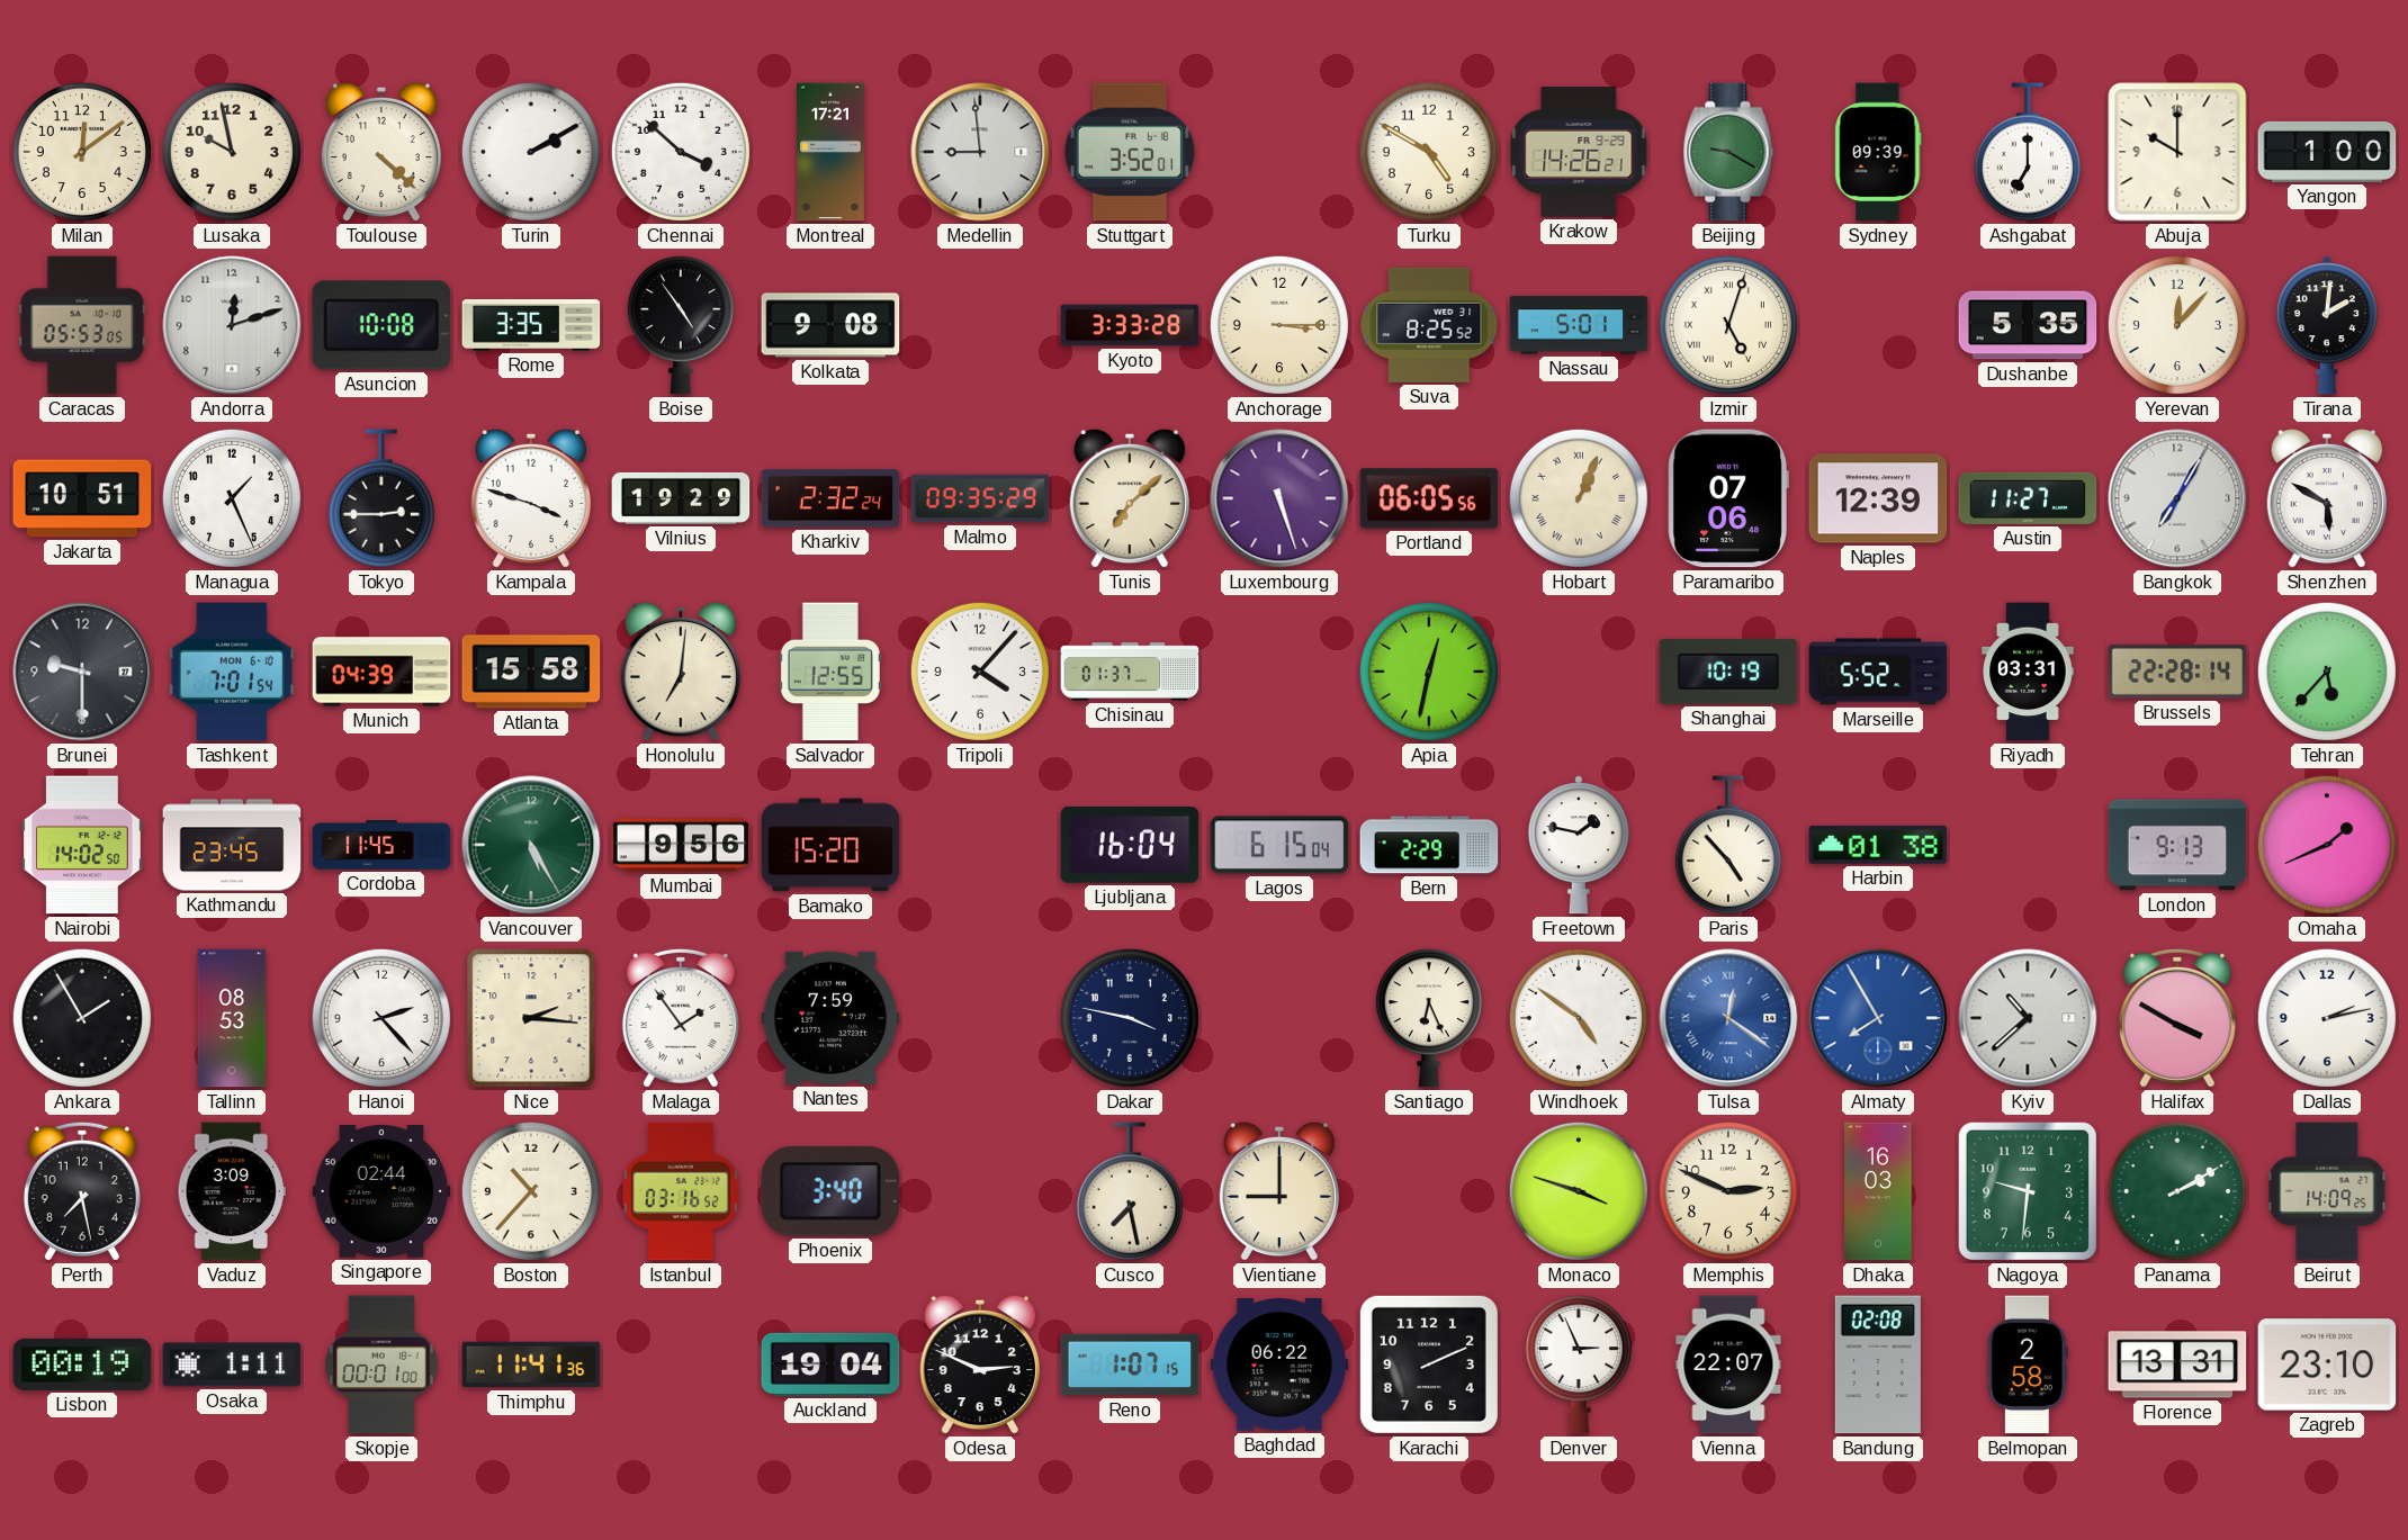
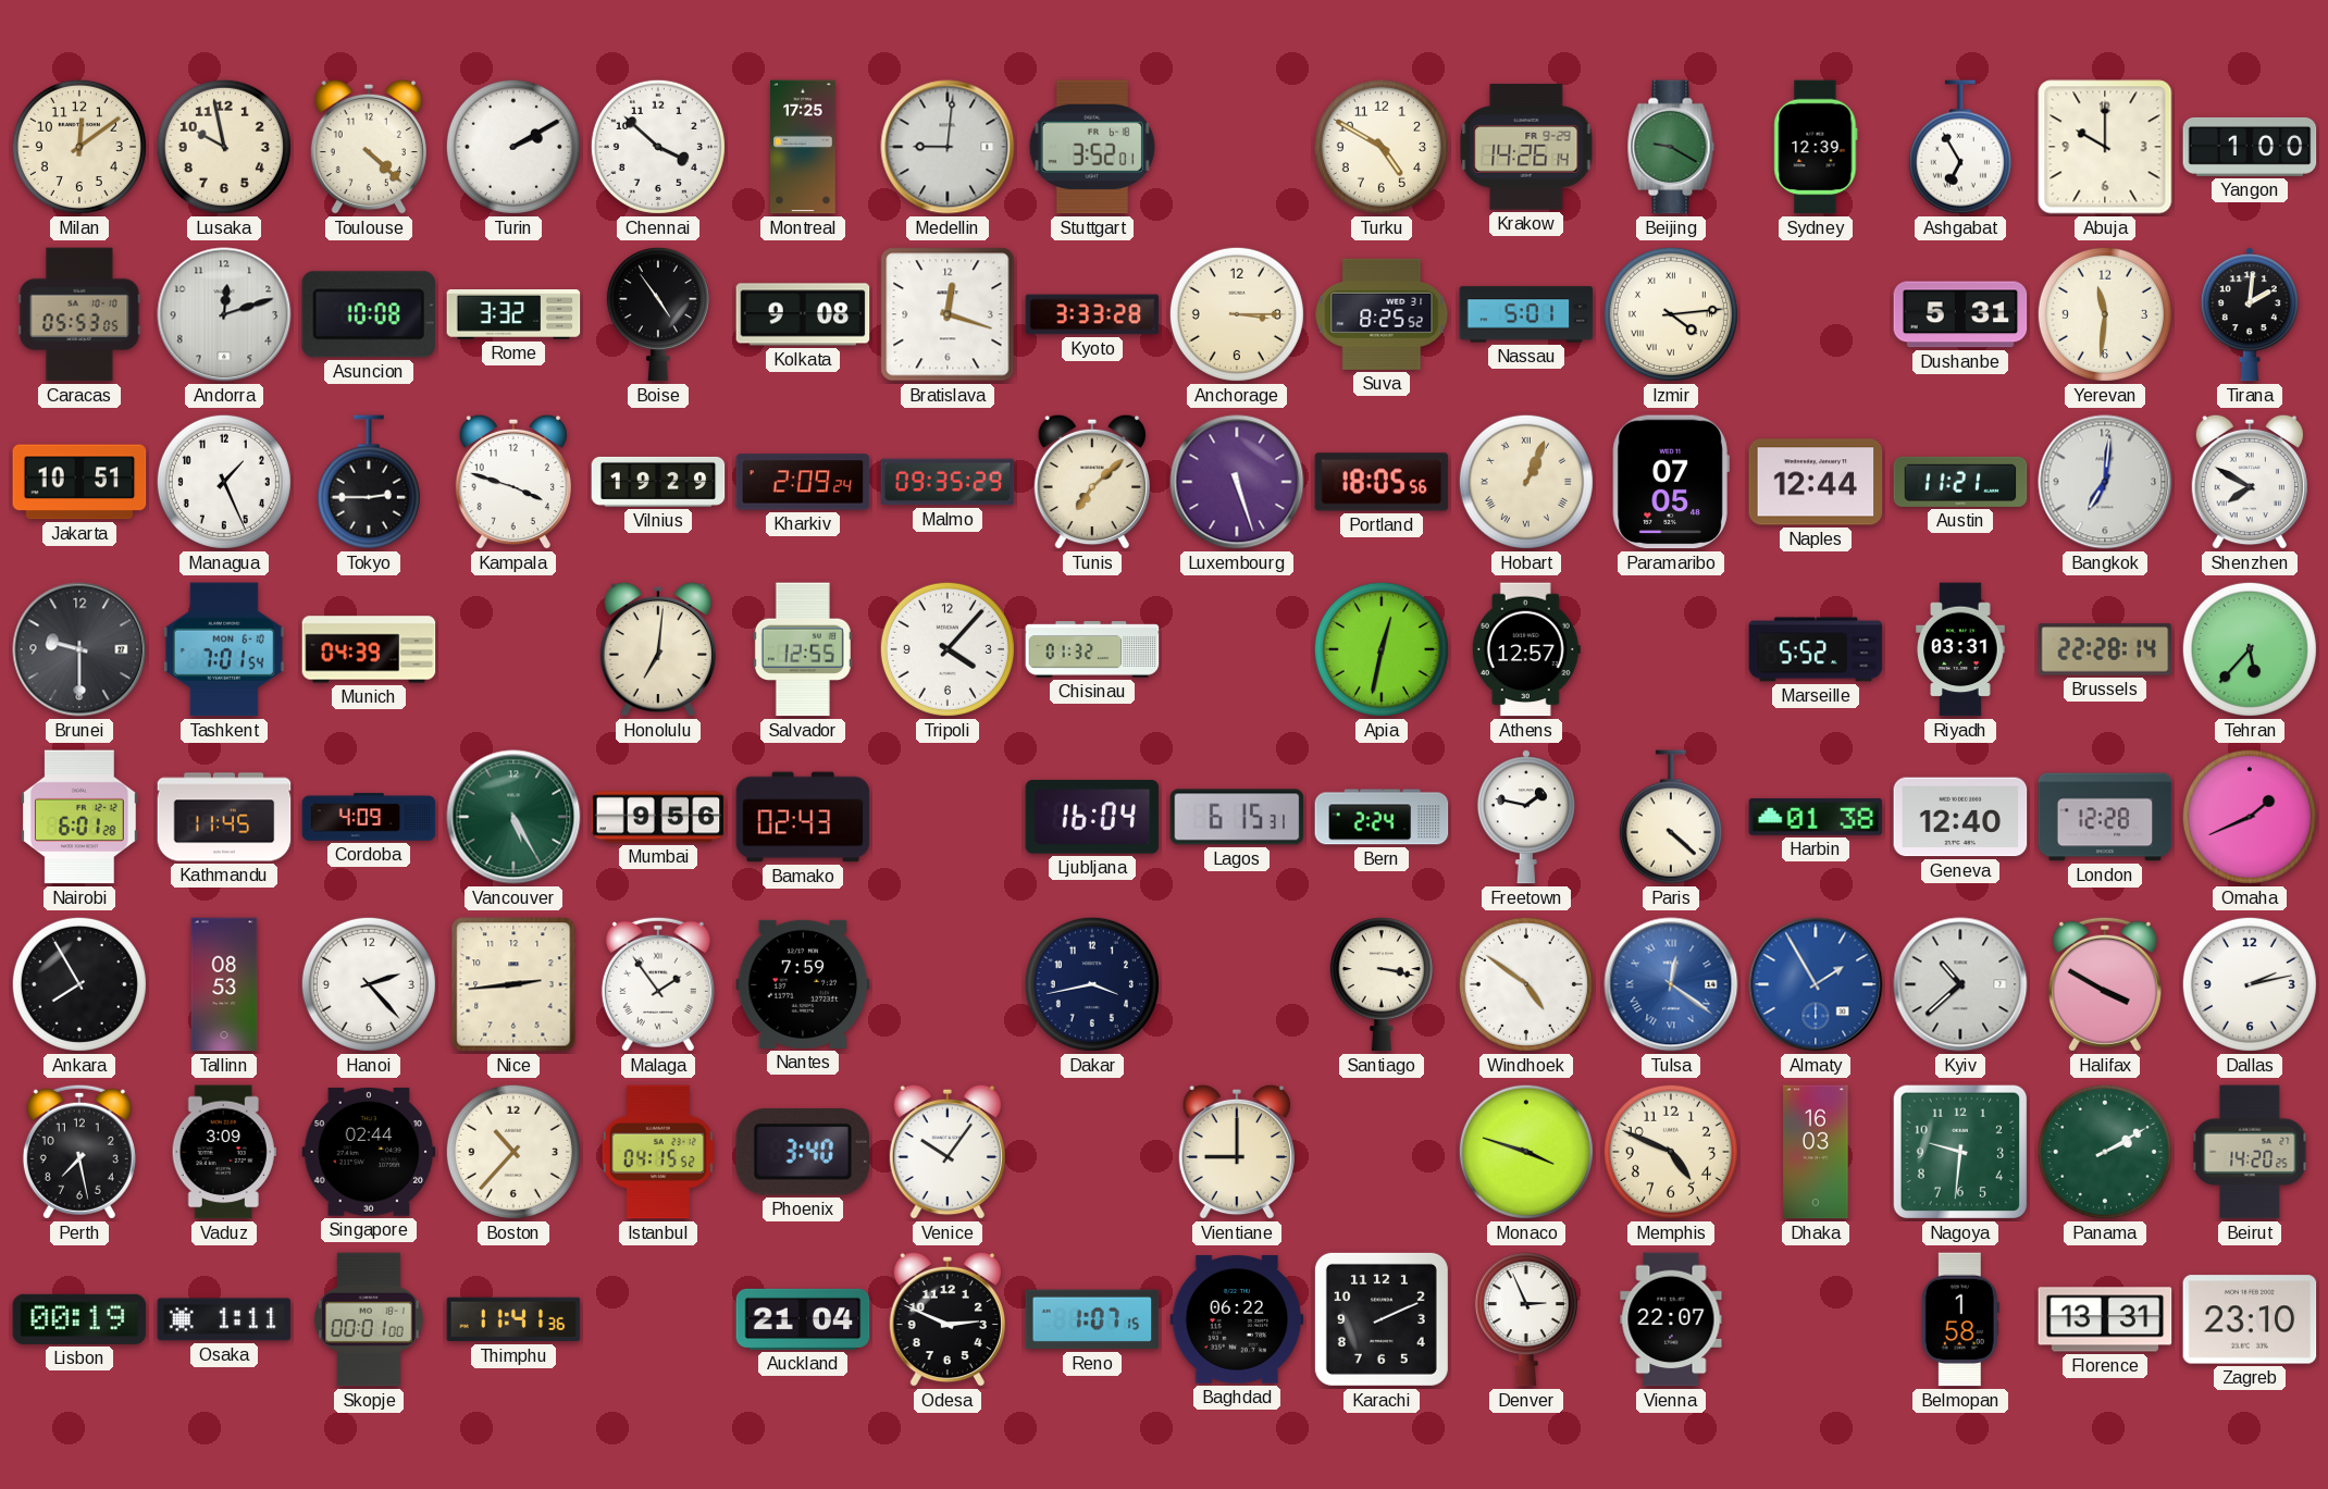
Montreal: 17:21 -> 17:25
Medellin: 8:59 -> 9:01
Krakow: 14:26:21 -> 14:26:14
Sydney: 09:39 -> 12:39
Ashgabat: 7:00 -> 6:55
Rome: 3:35 -> 3:32
Bratislava: none -> 12:18
Izmir: 5:03 -> 4:14
Dushanbe: 5:35 -> 5:31
Yerevan: 12:07 -> 11:31
Kharkiv: 2:32 -> 2:09
Portland: 06:05 -> 18:05
Paramaribo: 07:06 -> 07:05
Naples: 12:39 -> 12:44
Austin: 11:27 -> 11:21
Bangkok: 7:05 -> 7:01
Shenzhen: 5:50 -> 7:50
Atlanta: 15:58 -> none
Chisinau: 01:37 -> 01:32
Athens: none -> 12:57
Shanghai: 10:19 -> none
Nairobi: 14:02 -> 6:01
Kathmandu: 23:45 -> 11:45
Cordoba: 11:45 -> 4:09
Bamako: 15:20 -> 02:43
Lagos: 6:15:04 -> 6:15:31
Bern: 2:29 -> 2:24
Paris: 4:53 -> 4:22
Geneva: none -> 12:40
London: 9:13 -> 12:28
Ankara: 1:55 -> 7:55
Nice: 2:16 -> 2:44
Dakar: 3:47 -> 3:43
Santiago: 6:26 -> 3:17
Almaty: 7:55 -> 1:55
Istanbul: 03:16 -> 04:15
Venice: none -> 10:06
Cusco: 7:28 -> none
Memphis: 2:49 -> 4:49
Beirut: 14:09 -> 14:20
Auckland: 19:04 -> 21:04
Bandung: 02:08 -> none
Belmopan: 2:58 -> 1:58
